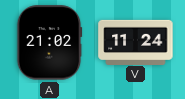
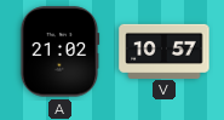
V: 11:24 -> 10:57
